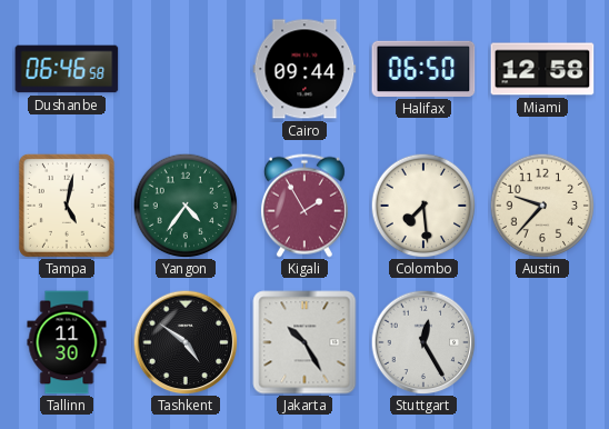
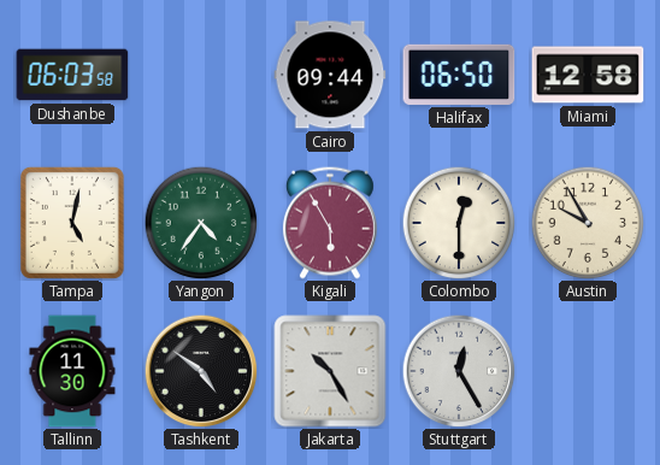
Dushanbe: 06:46 -> 06:03
Kigali: 1:55 -> 5:55
Colombo: 7:29 -> 12:30
Austin: 9:37 -> 9:55
